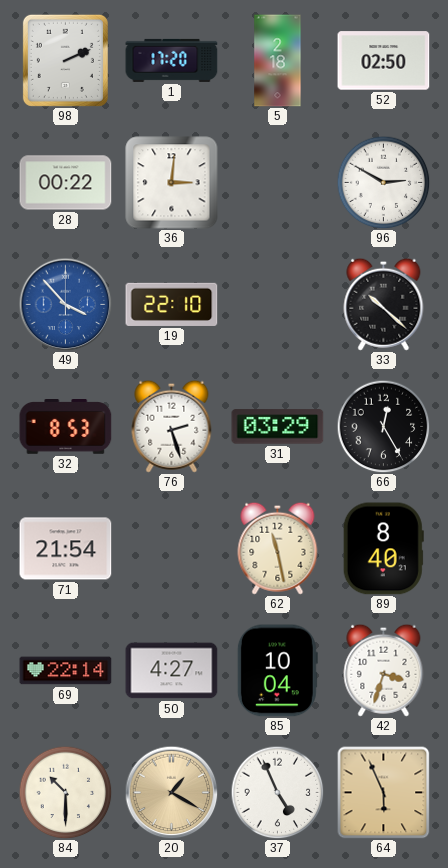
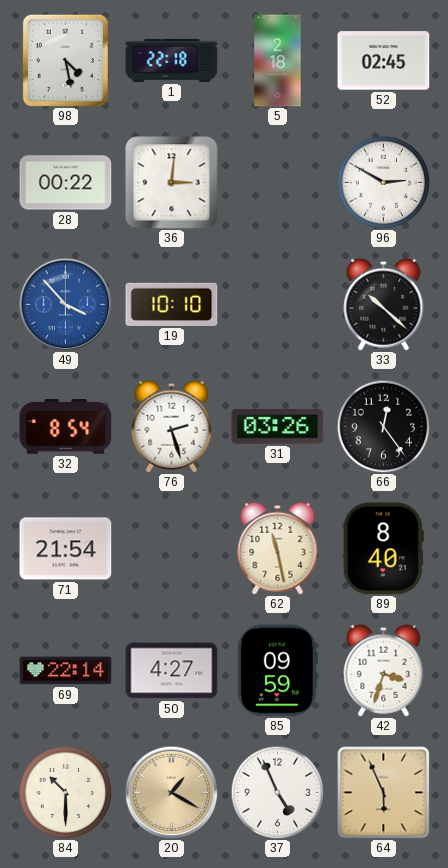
98: 2:11 -> 4:28
1: 17:20 -> 22:18
52: 02:50 -> 02:45
19: 22:10 -> 10:10
32: 8:53 -> 8:54
31: 03:29 -> 03:26
66: 12:25 -> 12:24
85: 10:04 -> 09:59
